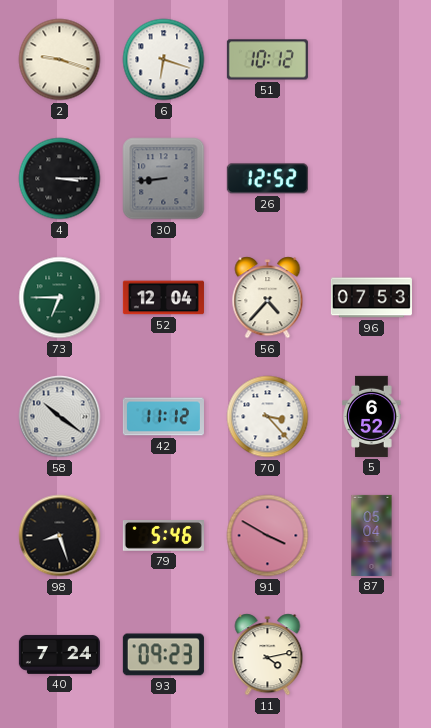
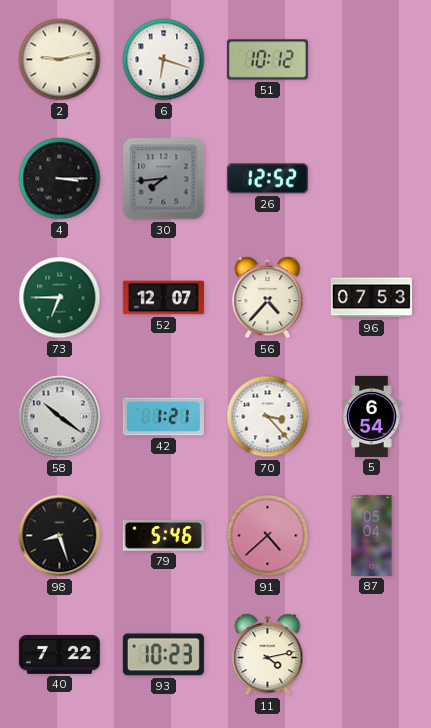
2: 9:18 -> 9:13
30: 8:44 -> 7:44
52: 12:04 -> 12:07
42: 11:12 -> 1:21
5: 6:52 -> 6:54
91: 3:50 -> 4:38
40: 7:24 -> 7:22
93: 09:23 -> 10:23
